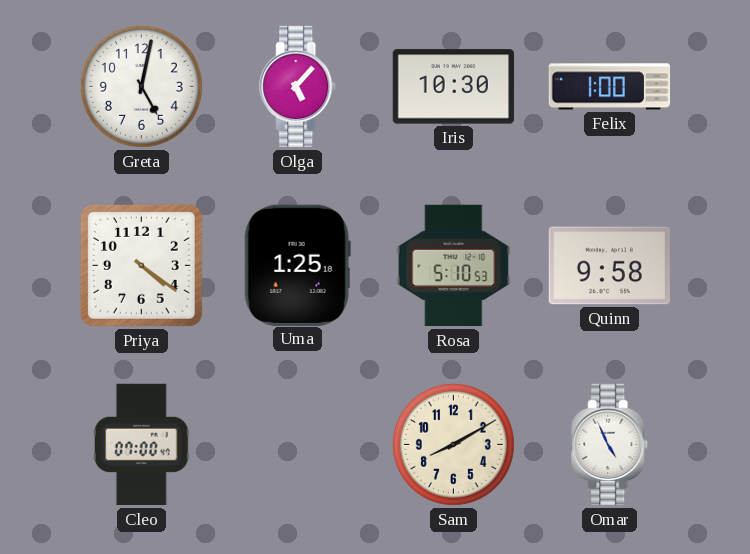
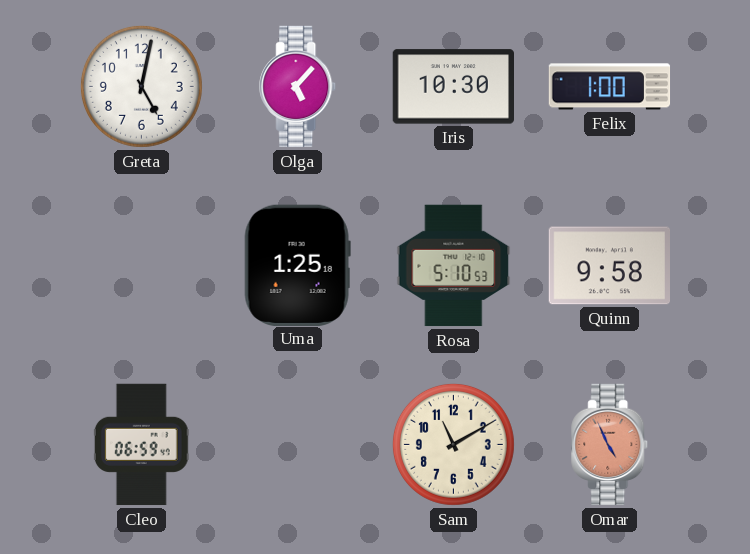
Priya: 4:21 -> none
Cleo: 07:00 -> 06:59
Sam: 8:10 -> 11:10
Omar dial: white -> salmon
